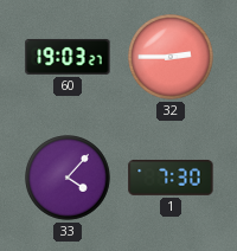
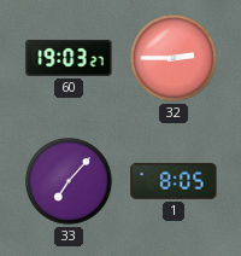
33: 4:07 -> 7:07
1: 7:30 -> 8:05
